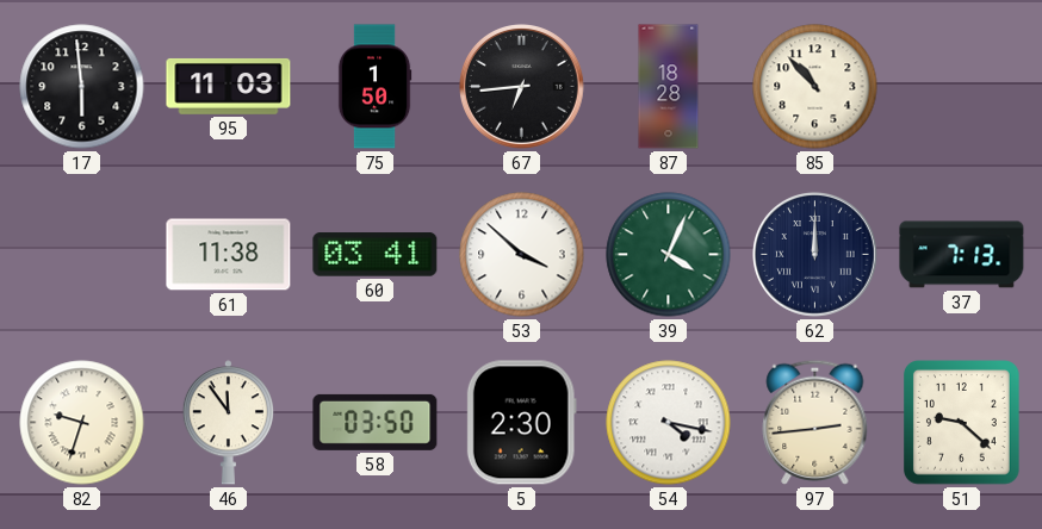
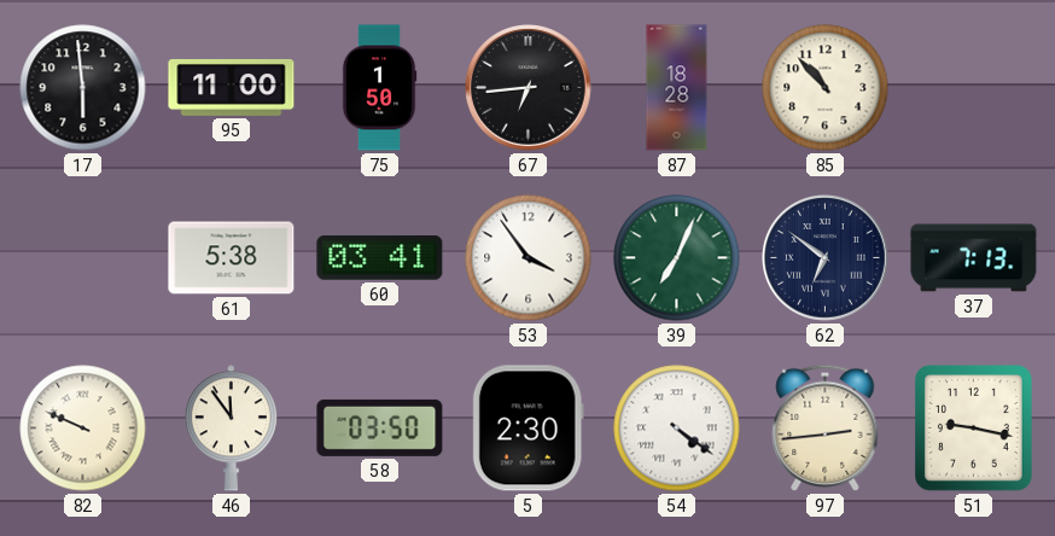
95: 11:03 -> 11:00
61: 11:38 -> 5:38
53: 3:52 -> 3:54
39: 4:04 -> 7:04
62: 12:00 -> 6:51
82: 9:33 -> 9:49
54: 4:17 -> 4:21
51: 9:22 -> 9:17
